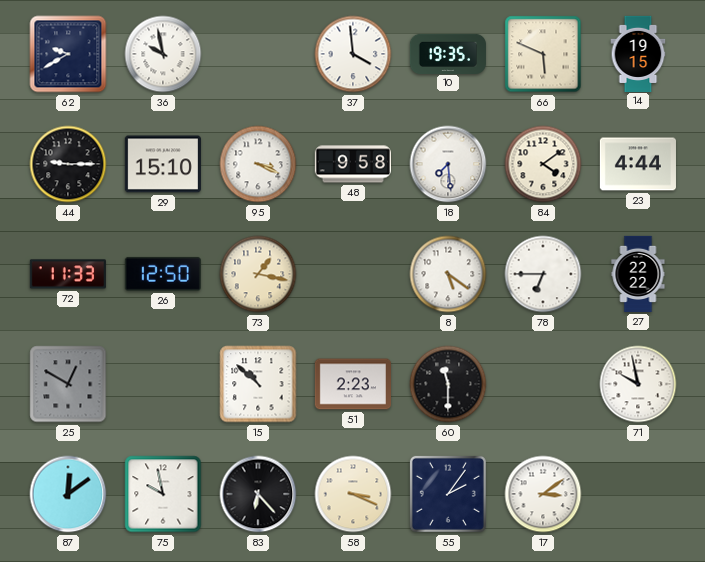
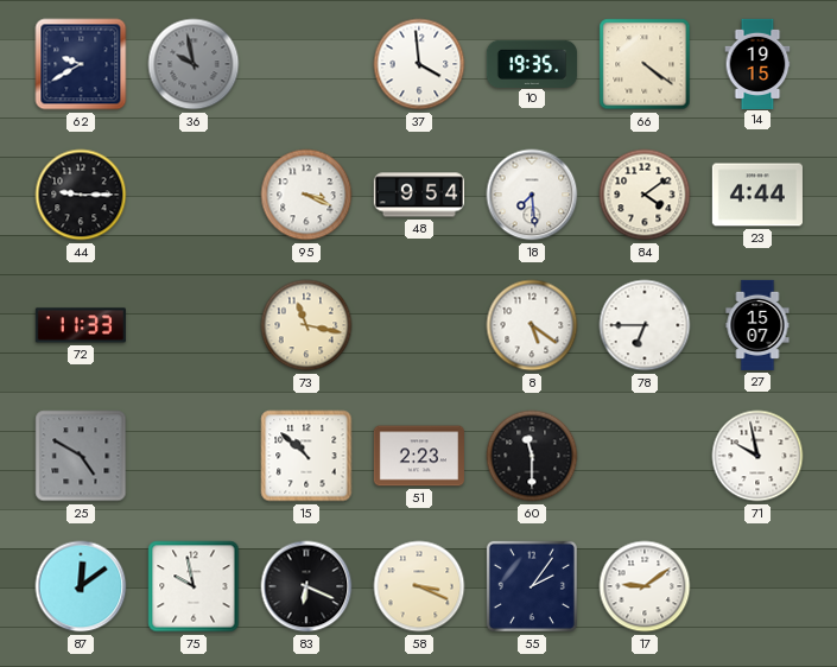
36 dial: white -> grey
66: 5:49 -> 4:21
29: 15:10 -> none
48: 9:58 -> 9:54
26: 12:50 -> none
73: 1:17 -> 11:17
27: 22:22 -> 15:07
25: 12:50 -> 4:50
83: 6:23 -> 6:19
17: 3:09 -> 9:09
